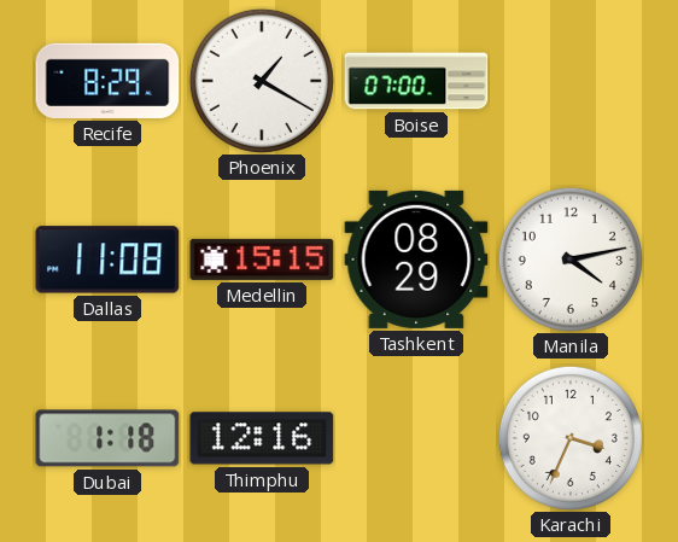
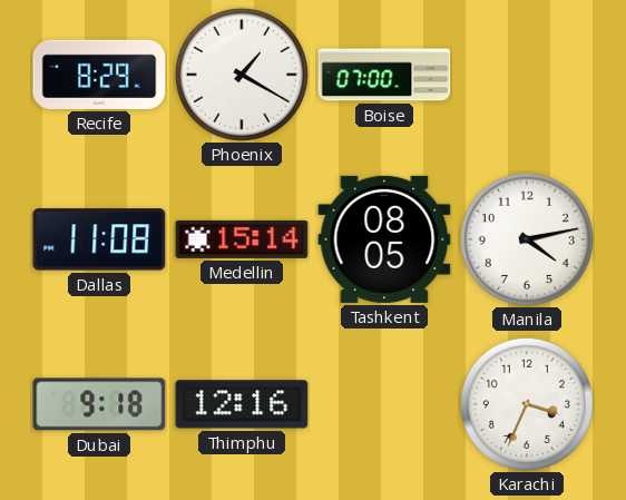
Medellin: 15:15 -> 15:14
Tashkent: 08:29 -> 08:05
Dubai: 1:18 -> 9:18
